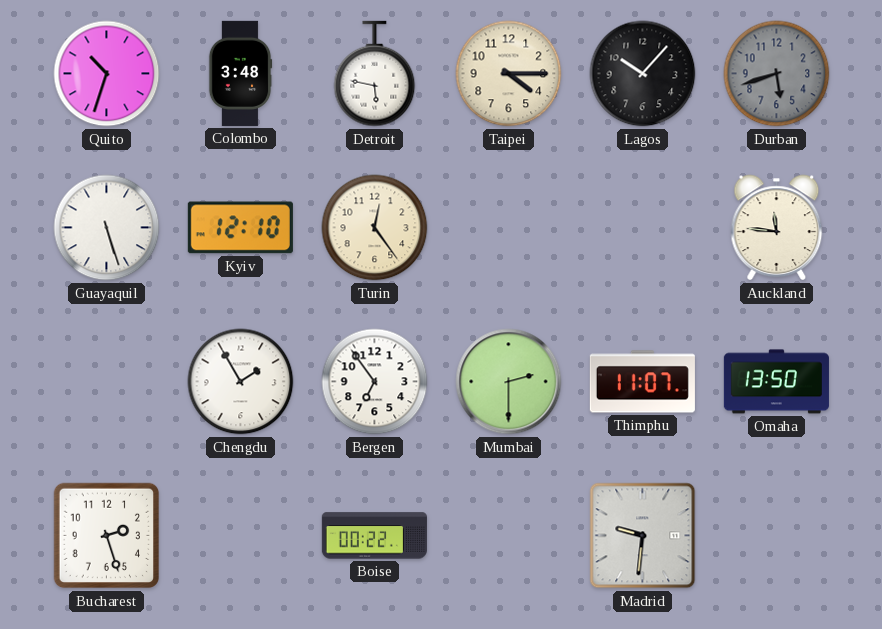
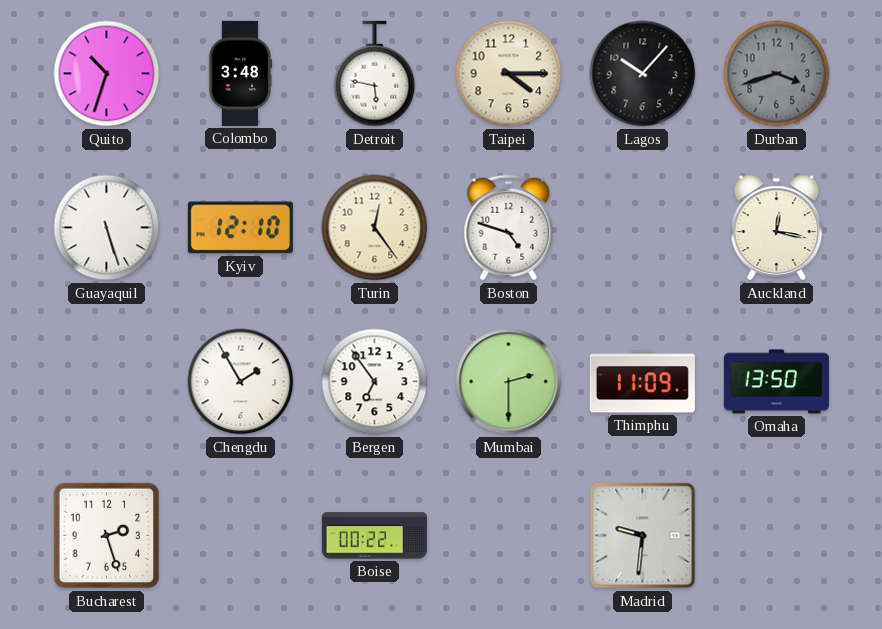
Durban: 5:42 -> 3:42
Boston: none -> 4:48
Auckland: 11:46 -> 12:17
Thimphu: 11:07 -> 11:09
